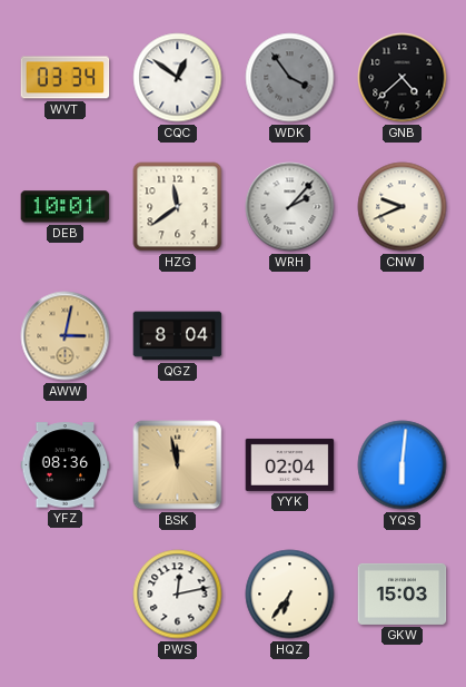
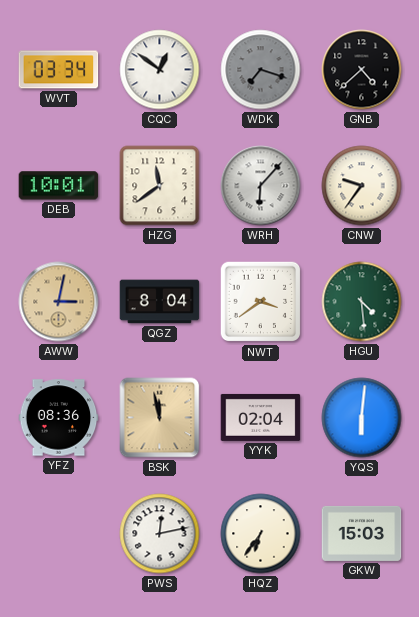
WDK: 3:54 -> 7:18
WRH: 2:07 -> 6:07
CNW: 9:41 -> 9:36
NWT: none -> 3:39
HGU: none -> 4:29
